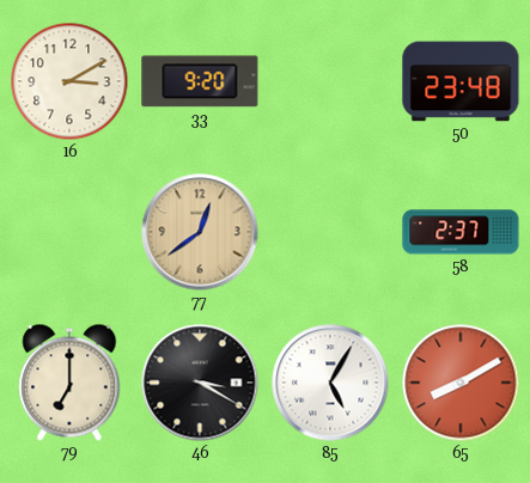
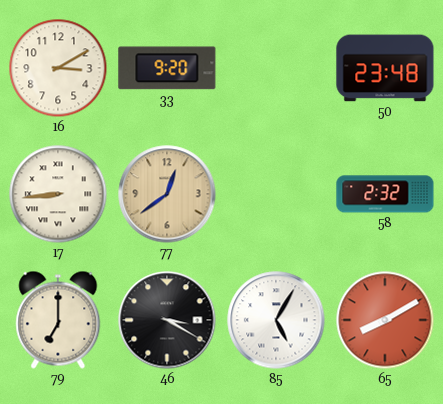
17: none -> 8:44
58: 2:37 -> 2:32
